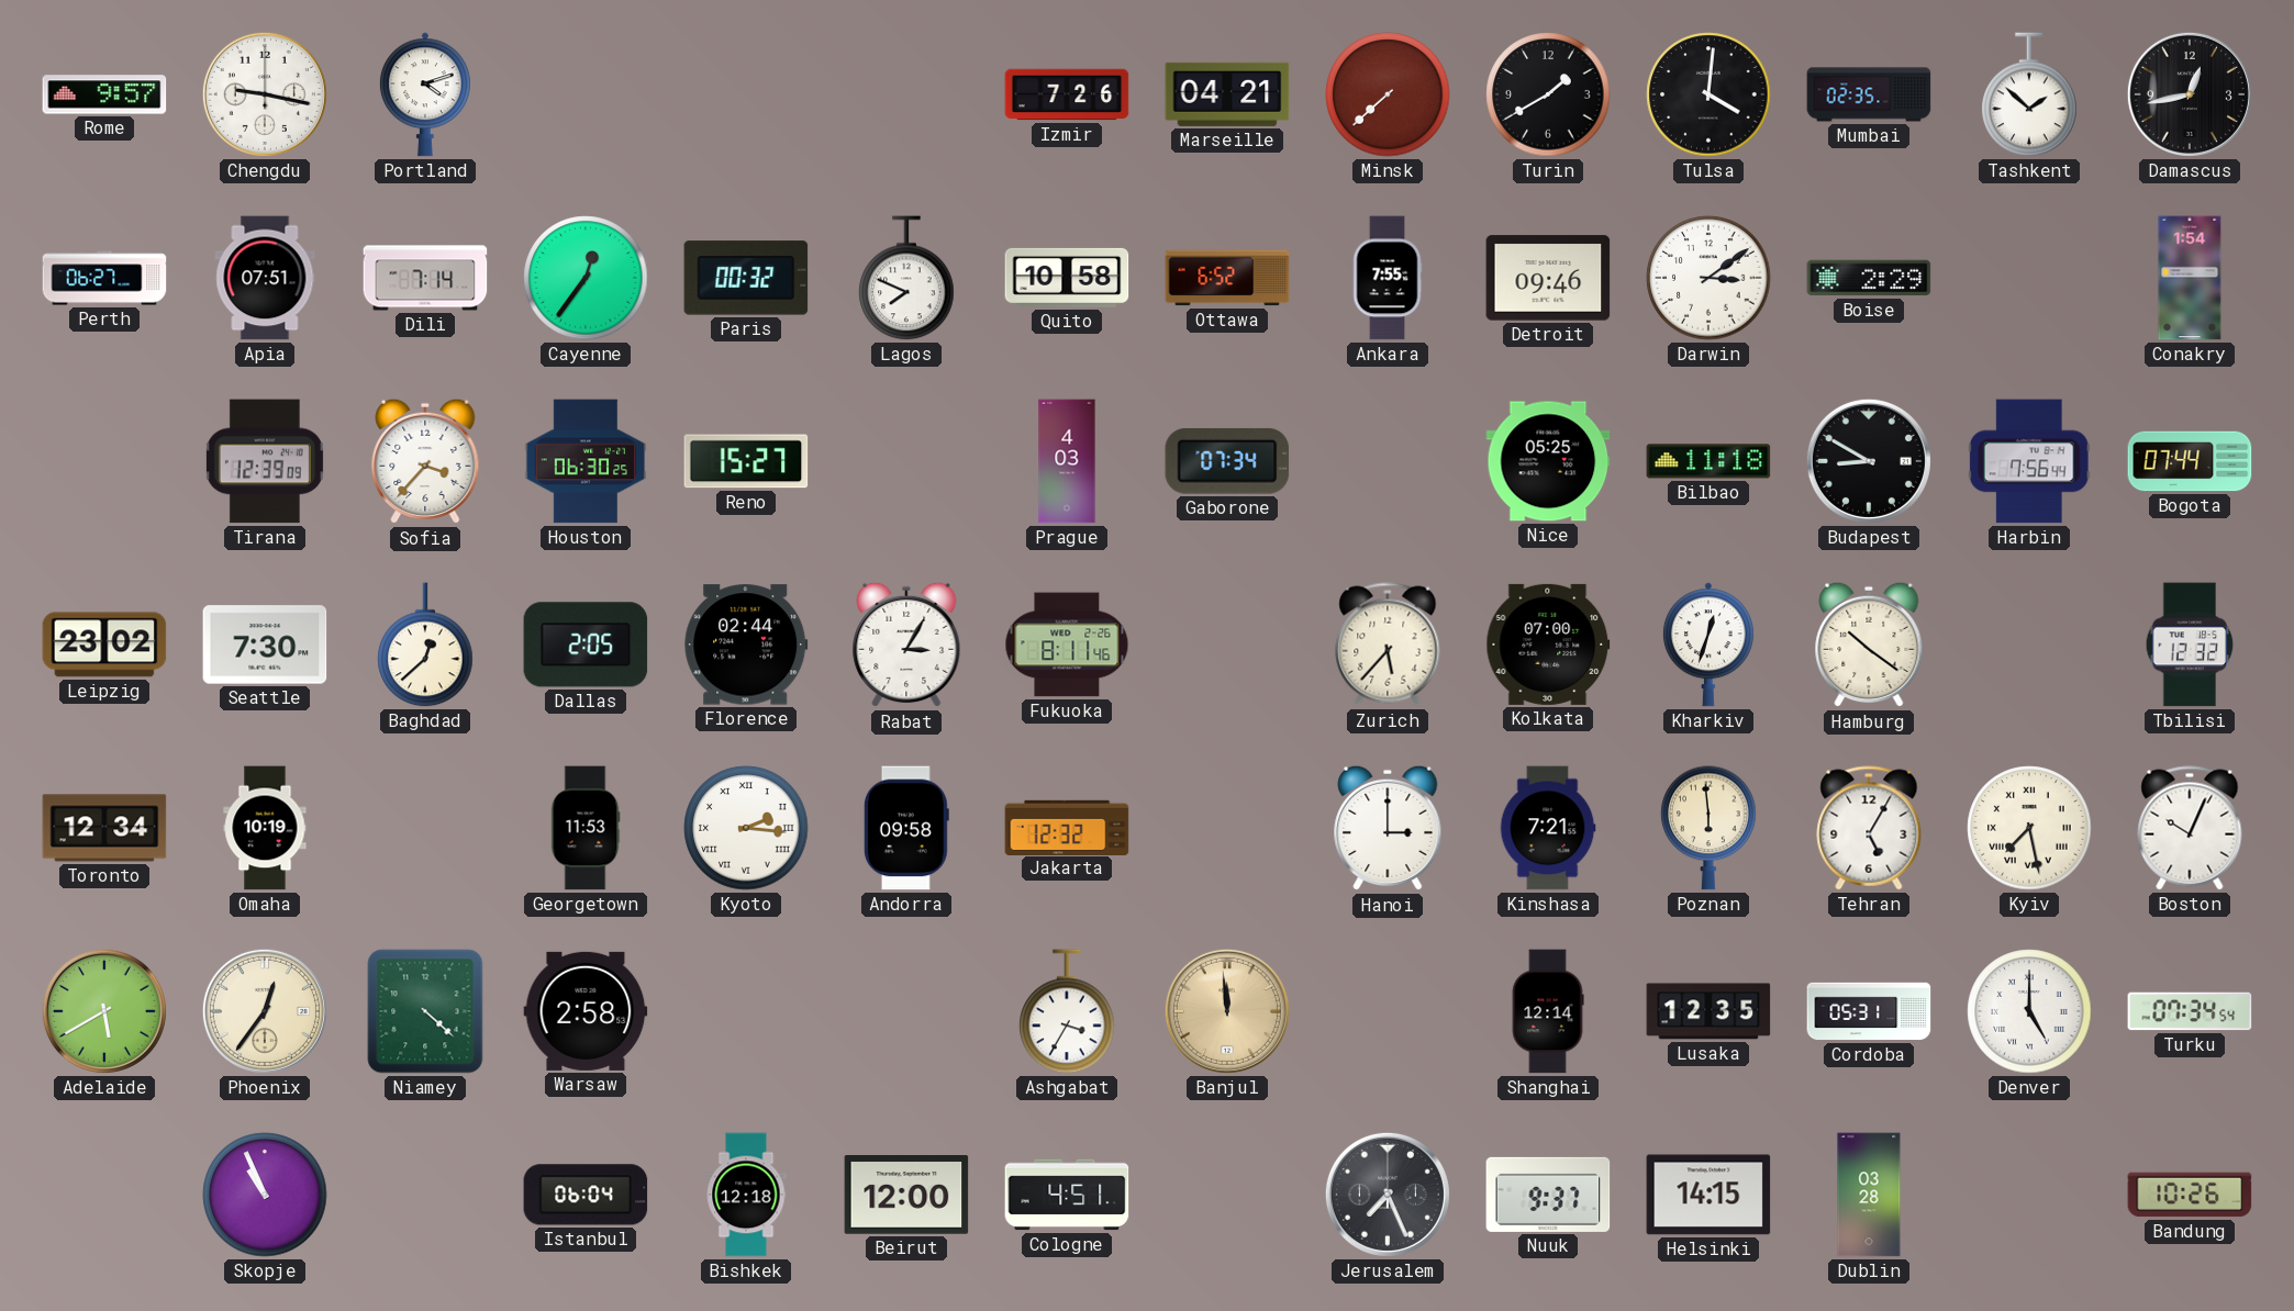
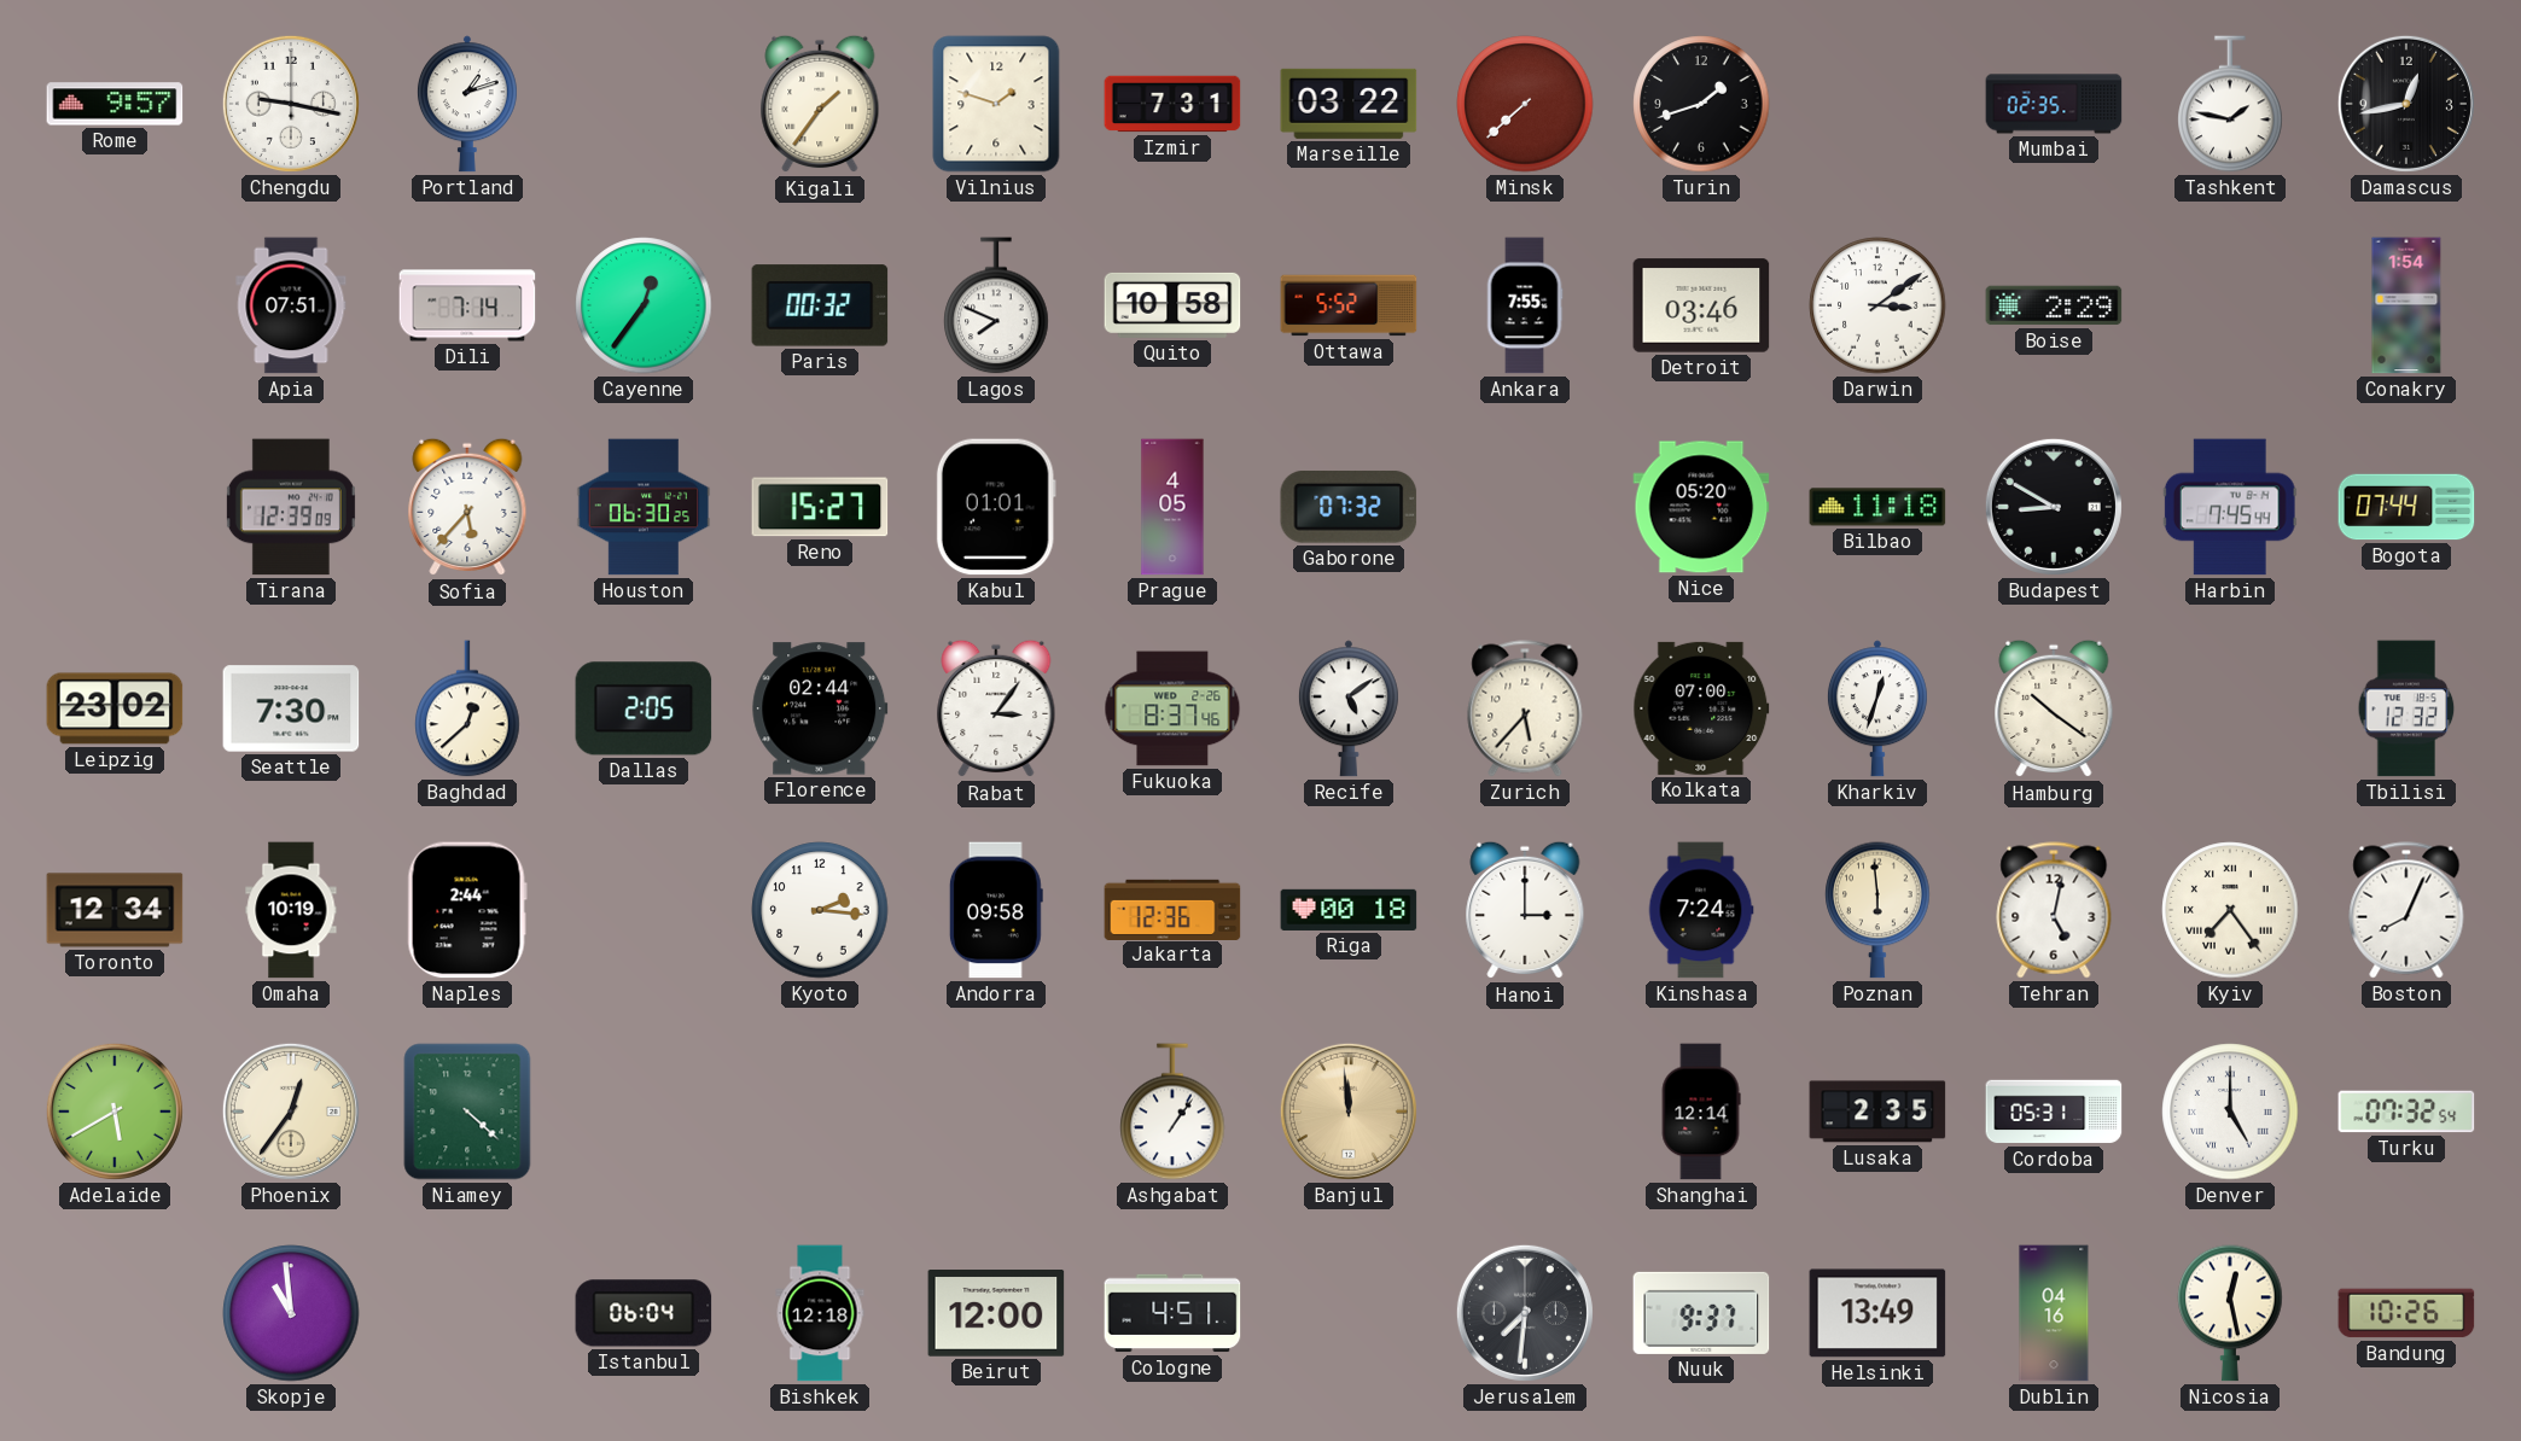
Portland: 4:12 -> 1:12
Kigali: none -> 1:36
Vilnius: none -> 1:48
Izmir: 7:26 -> 7:31
Marseille: 04:21 -> 03:22
Turin: 1:40 -> 1:42
Tulsa: 4:01 -> none
Tashkent: 1:52 -> 1:47
Perth: 06:27 -> none
Ottawa: 6:52 -> 5:52
Detroit: 09:46 -> 03:46
Sofia: 3:37 -> 5:37
Kabul: none -> 01:01
Prague: 4:03 -> 4:05
Gaborone: 07:34 -> 07:32
Nice: 05:25 -> 05:20
Harbin: 7:56 -> 7:45
Rabat: 3:05 -> 3:06
Fukuoka: 8:11 -> 8:37
Recife: none -> 5:09
Naples: none -> 2:44
Georgetown: 11:53 -> none
Kyoto numerals: Roman -> Arabic
Jakarta: 12:32 -> 12:36
Riga: none -> 00:18
Kinshasa: 7:21 -> 7:24
Tehran: 5:05 -> 5:02
Kyiv: 7:28 -> 7:24
Boston: 10:04 -> 8:04
Warsaw: 2:58 -> none
Ashgabat: 3:35 -> 1:06
Lusaka: 12:35 -> 2:35
Turku: 07:34 -> 07:32
Skopje: 10:56 -> 10:59
Jerusalem: 7:26 -> 7:31
Helsinki: 14:15 -> 13:49
Dublin: 03:28 -> 04:16
Nicosia: none -> 12:28
